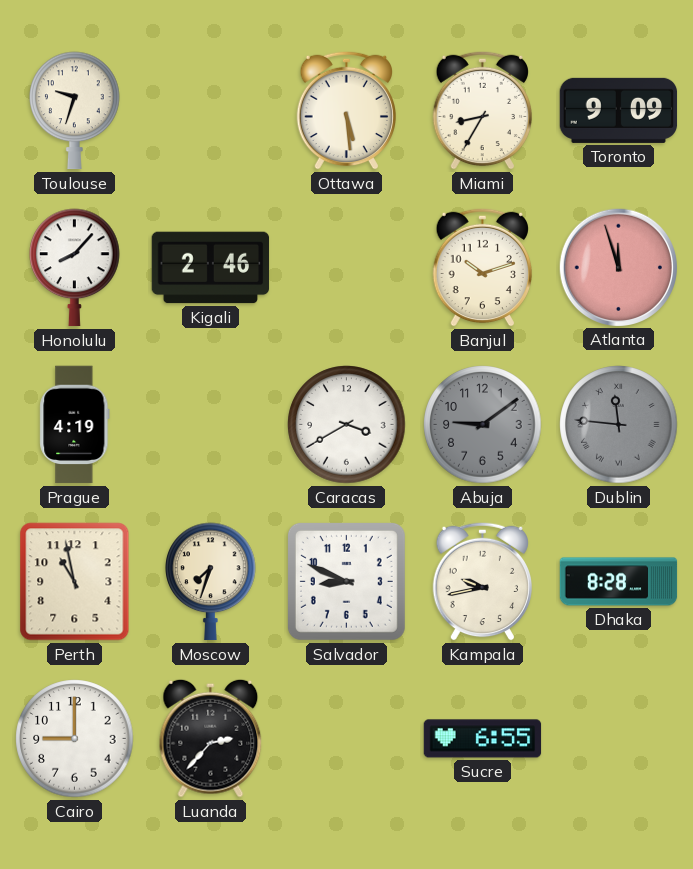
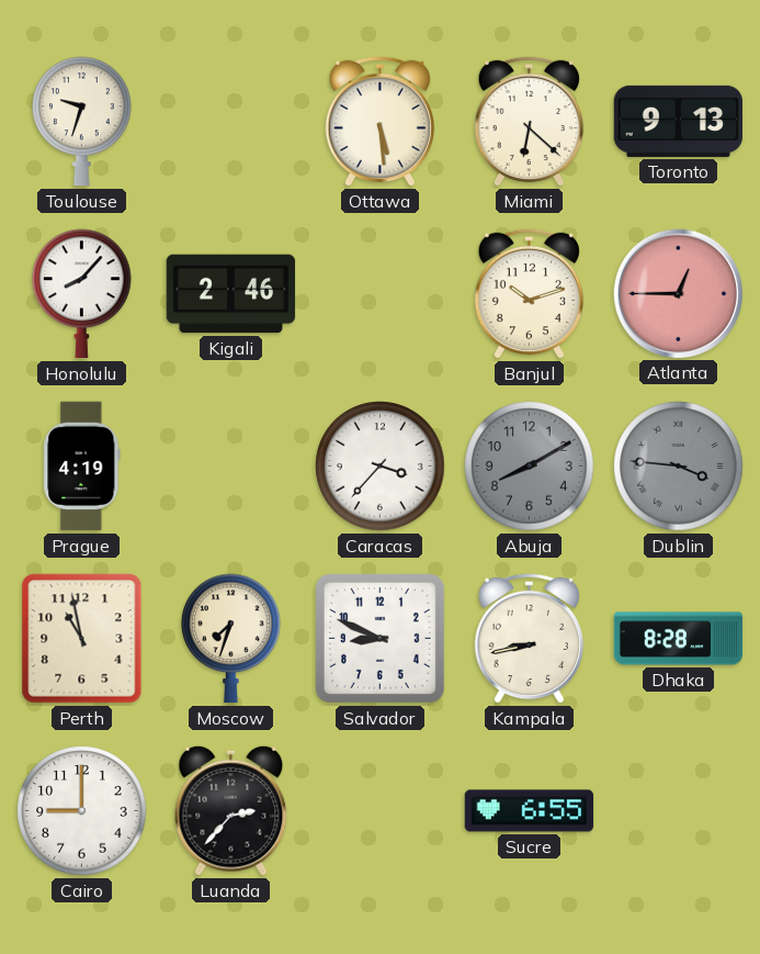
Miami: 8:35 -> 6:22
Toronto: 9:09 -> 9:13
Atlanta: 11:57 -> 12:45
Caracas: 3:40 -> 3:37
Abuja: 9:09 -> 8:10
Dublin: 11:46 -> 3:46
Kampala: 9:43 -> 8:43
